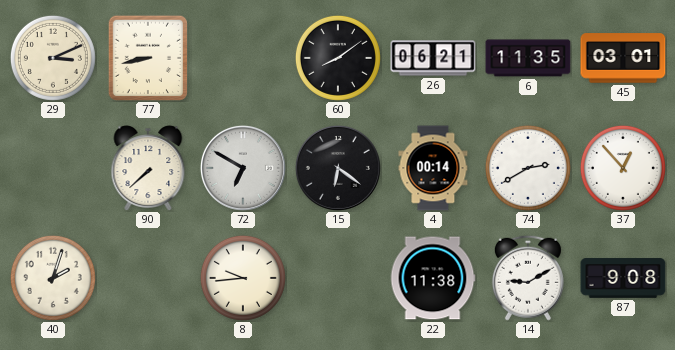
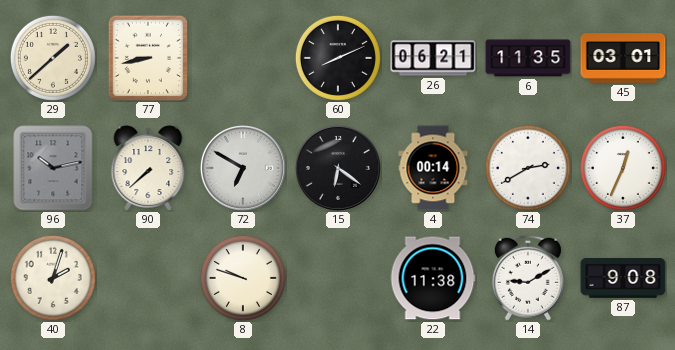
29: 3:11 -> 1:38
60: 8:09 -> 8:11
96: none -> 10:13
37: 12:53 -> 12:34
8: 9:44 -> 9:48
